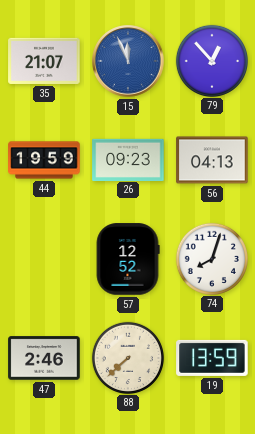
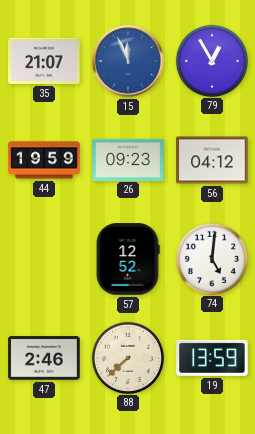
79: 12:53 -> 12:55
56: 04:13 -> 04:12
74: 8:03 -> 5:01
